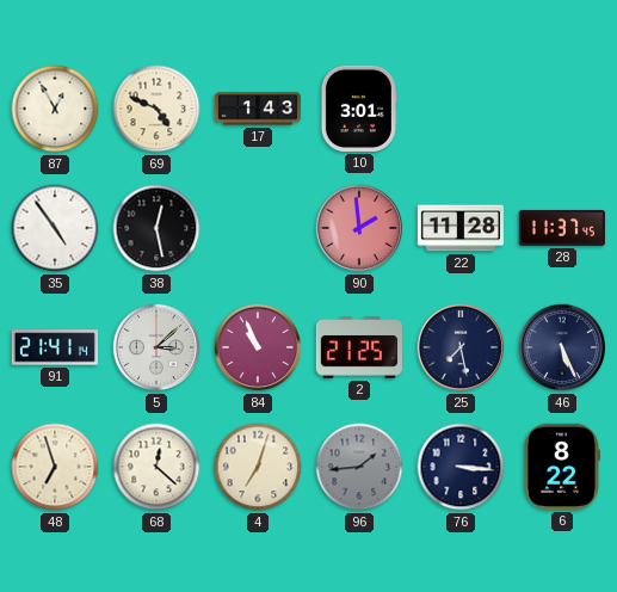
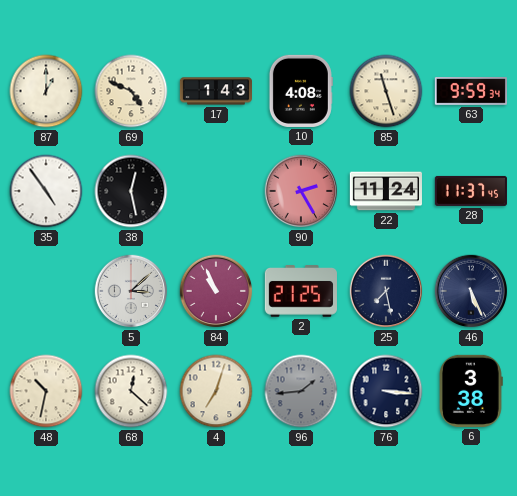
87: 12:55 -> 1:00
10: 3:01 -> 4:08
85: none -> 11:27
63: none -> 9:59
90: 1:59 -> 2:25
22: 11:28 -> 11:24
91: 21:41 -> none
48: 6:57 -> 10:32
6: 8:22 -> 3:38
